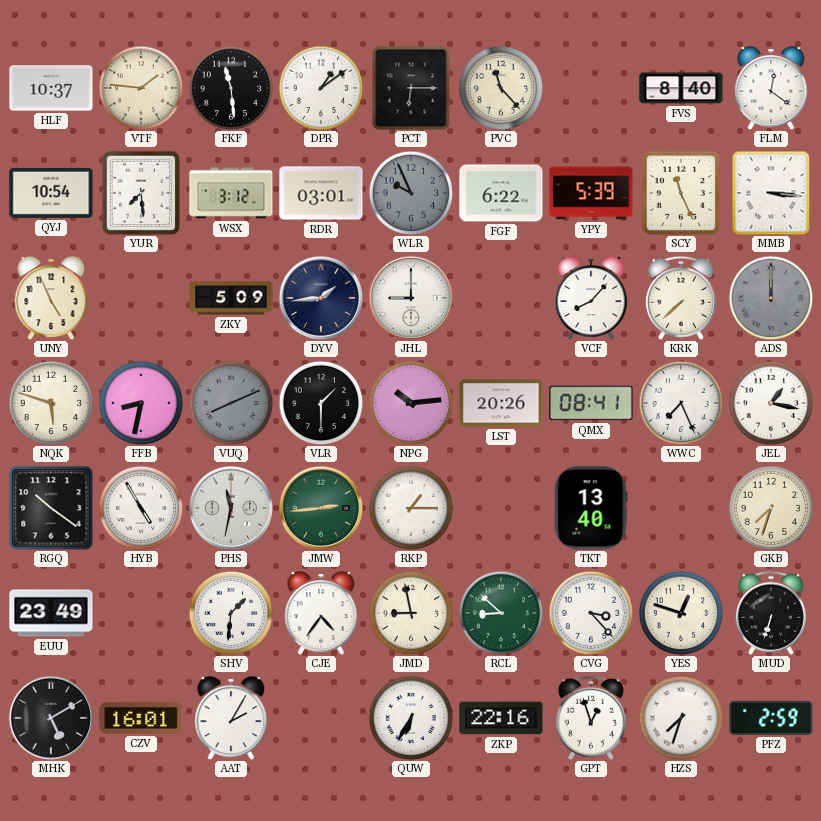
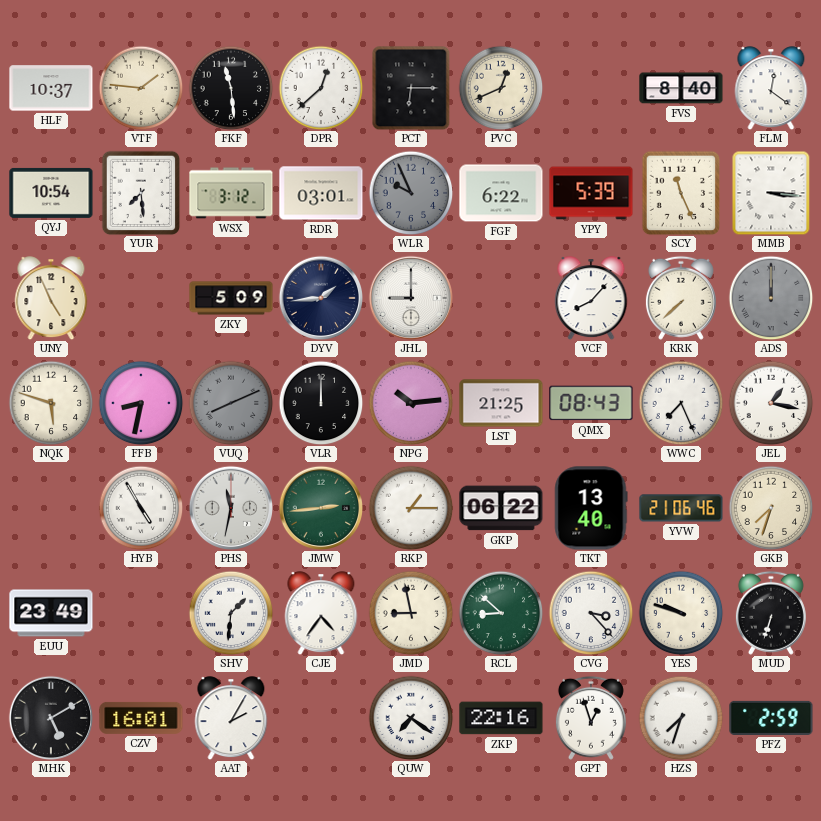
DPR: 1:09 -> 12:38
PVC: 11:23 -> 12:41
VLR: 1:30 -> 12:00
LST: 20:26 -> 21:25
QMX: 08:41 -> 08:43
RGQ: 10:21 -> none
GKP: none -> 06:22
YVW: none -> 21:06
YES: 12:48 -> 9:48
QUW: 6:35 -> 7:21
